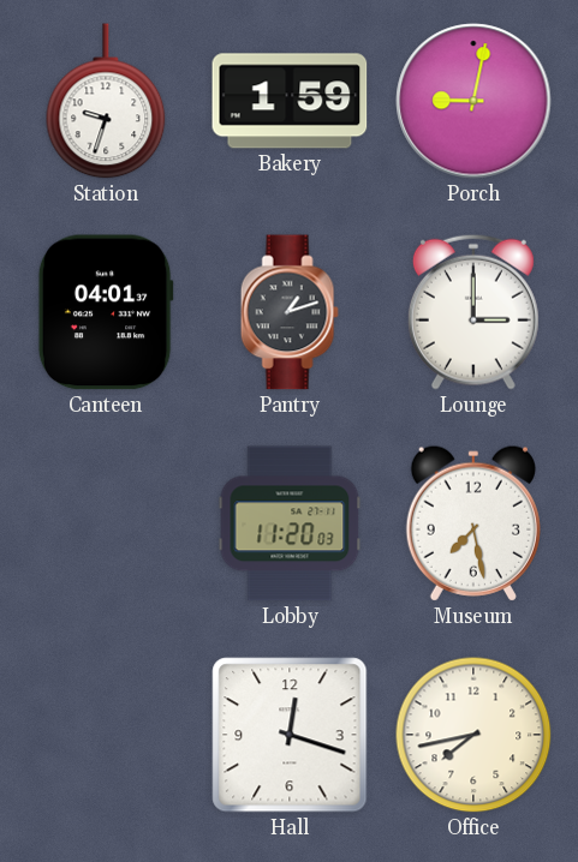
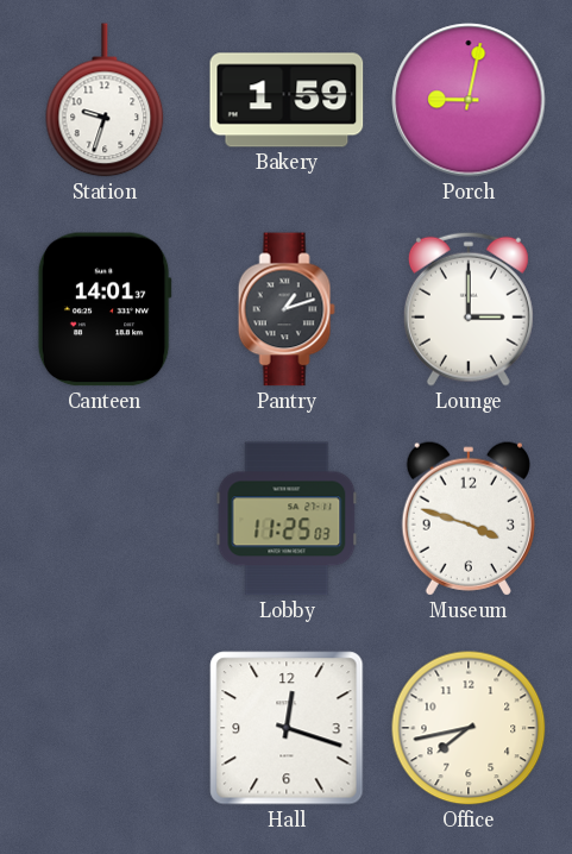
Canteen: 04:01 -> 14:01
Lobby: 11:20 -> 11:25
Museum: 7:28 -> 3:48
